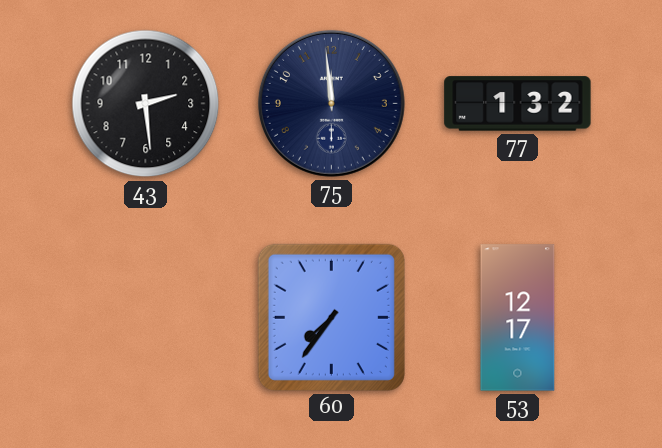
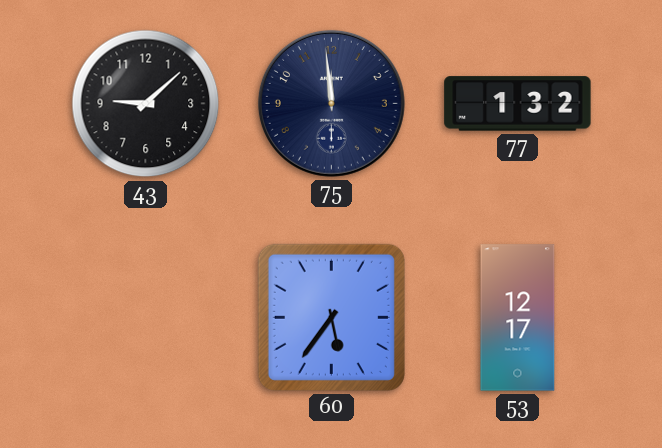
43: 2:29 -> 9:08
60: 7:36 -> 5:36
